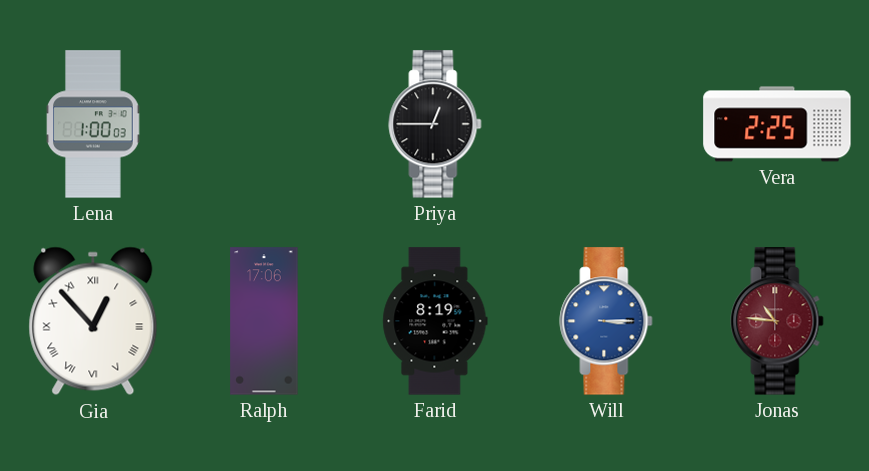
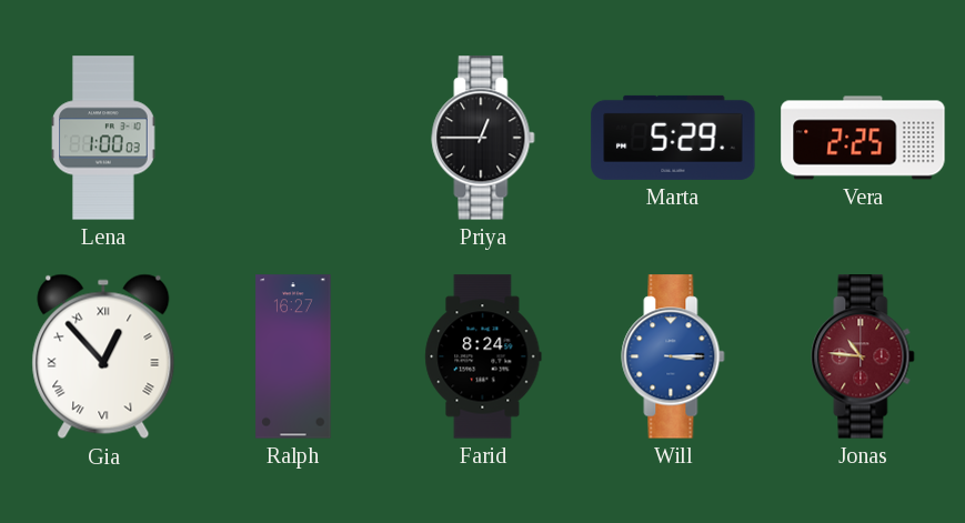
Marta: none -> 5:29
Ralph: 17:06 -> 16:27
Farid: 8:19 -> 8:24
